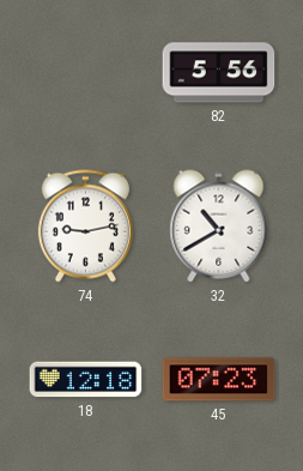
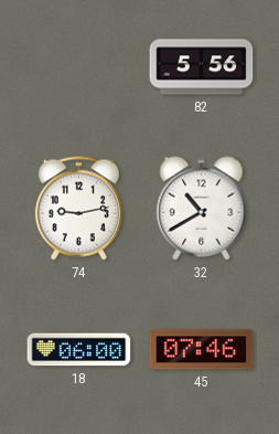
18: 12:18 -> 06:00
45: 07:23 -> 07:46
